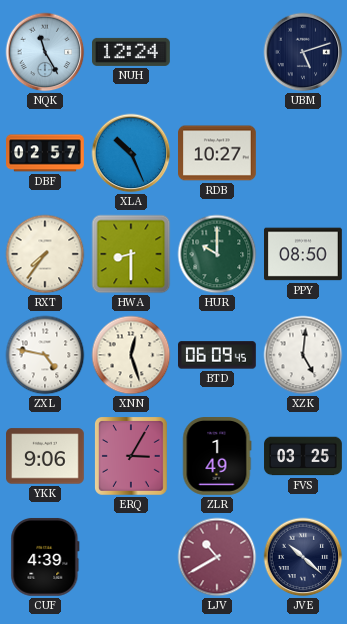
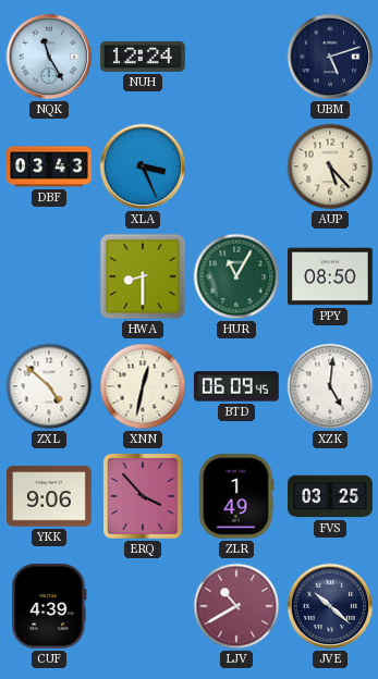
DBF: 02:57 -> 03:43
XLA: 10:26 -> 3:26
RDB: 10:27 -> none
AUP: none -> 5:23
RXT: 7:36 -> none
HUR: 10:00 -> 11:05
ZXL: 4:47 -> 4:52
XNN: 12:27 -> 12:32
ERQ: 3:05 -> 3:53
